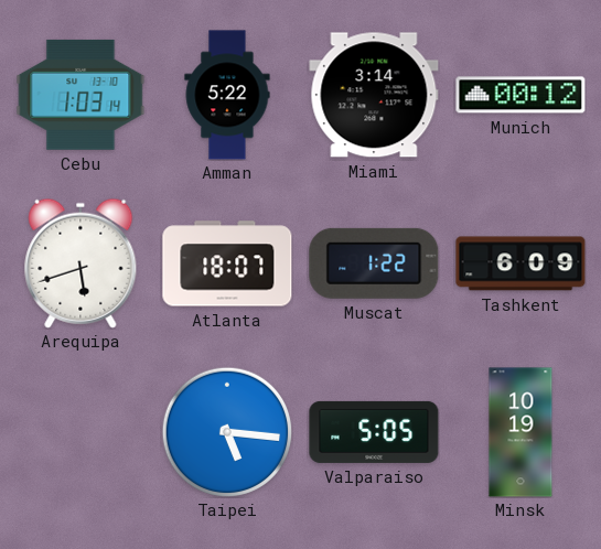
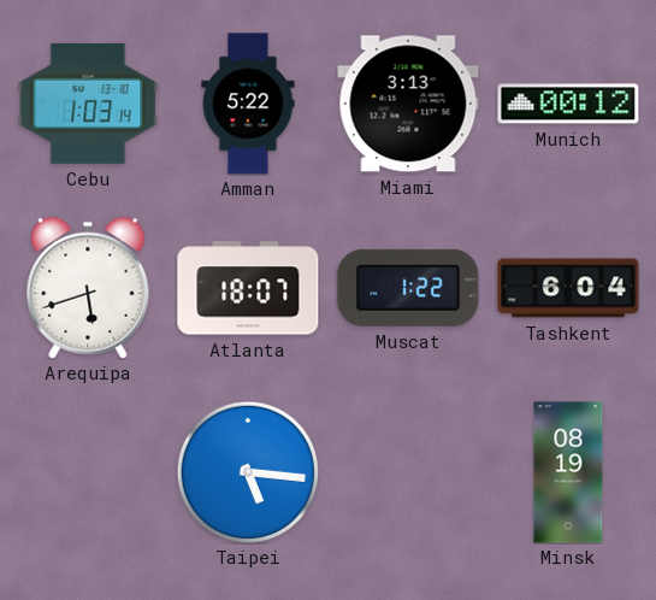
Miami: 3:14 -> 3:13
Tashkent: 6:09 -> 6:04
Valparaiso: 5:05 -> none
Minsk: 10:19 -> 08:19
